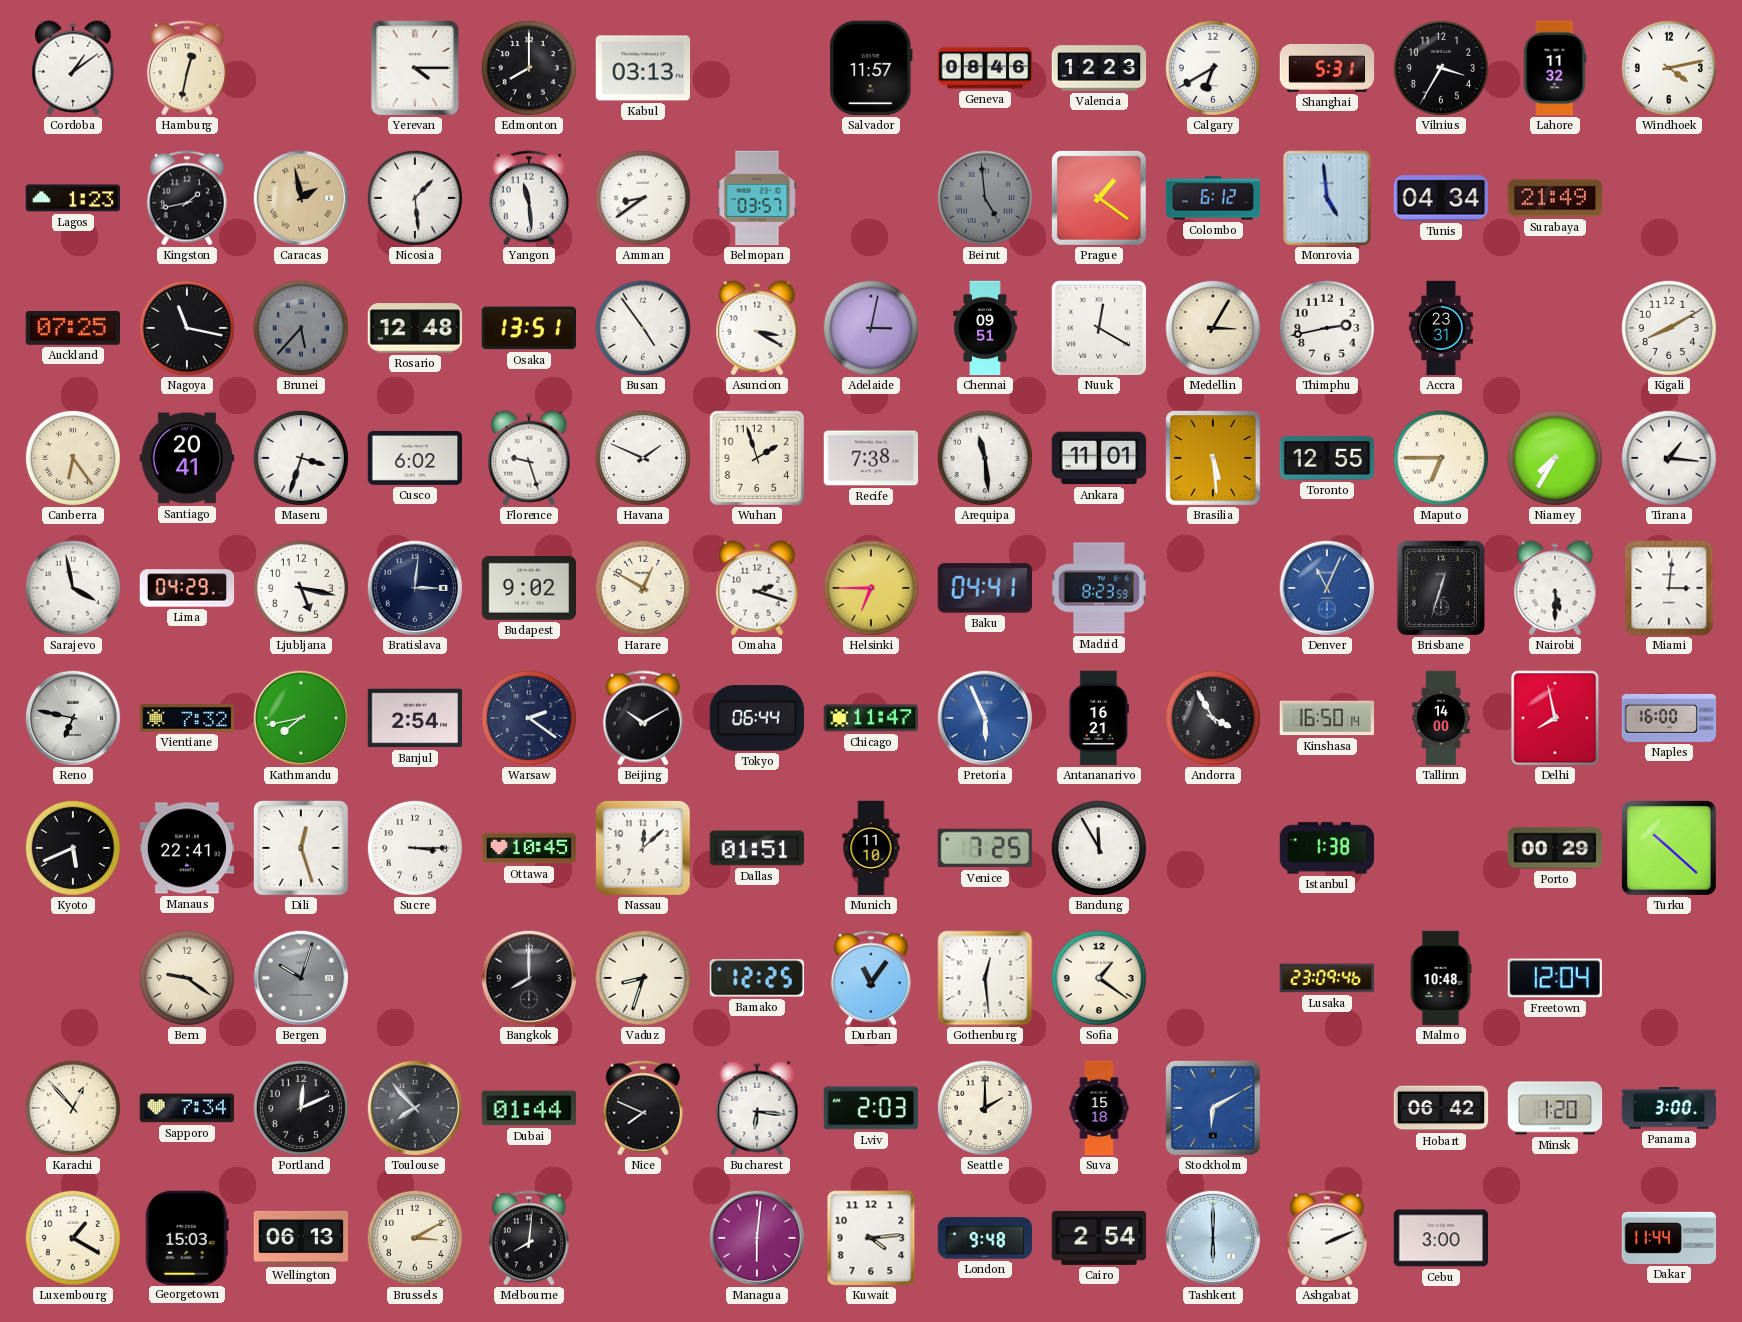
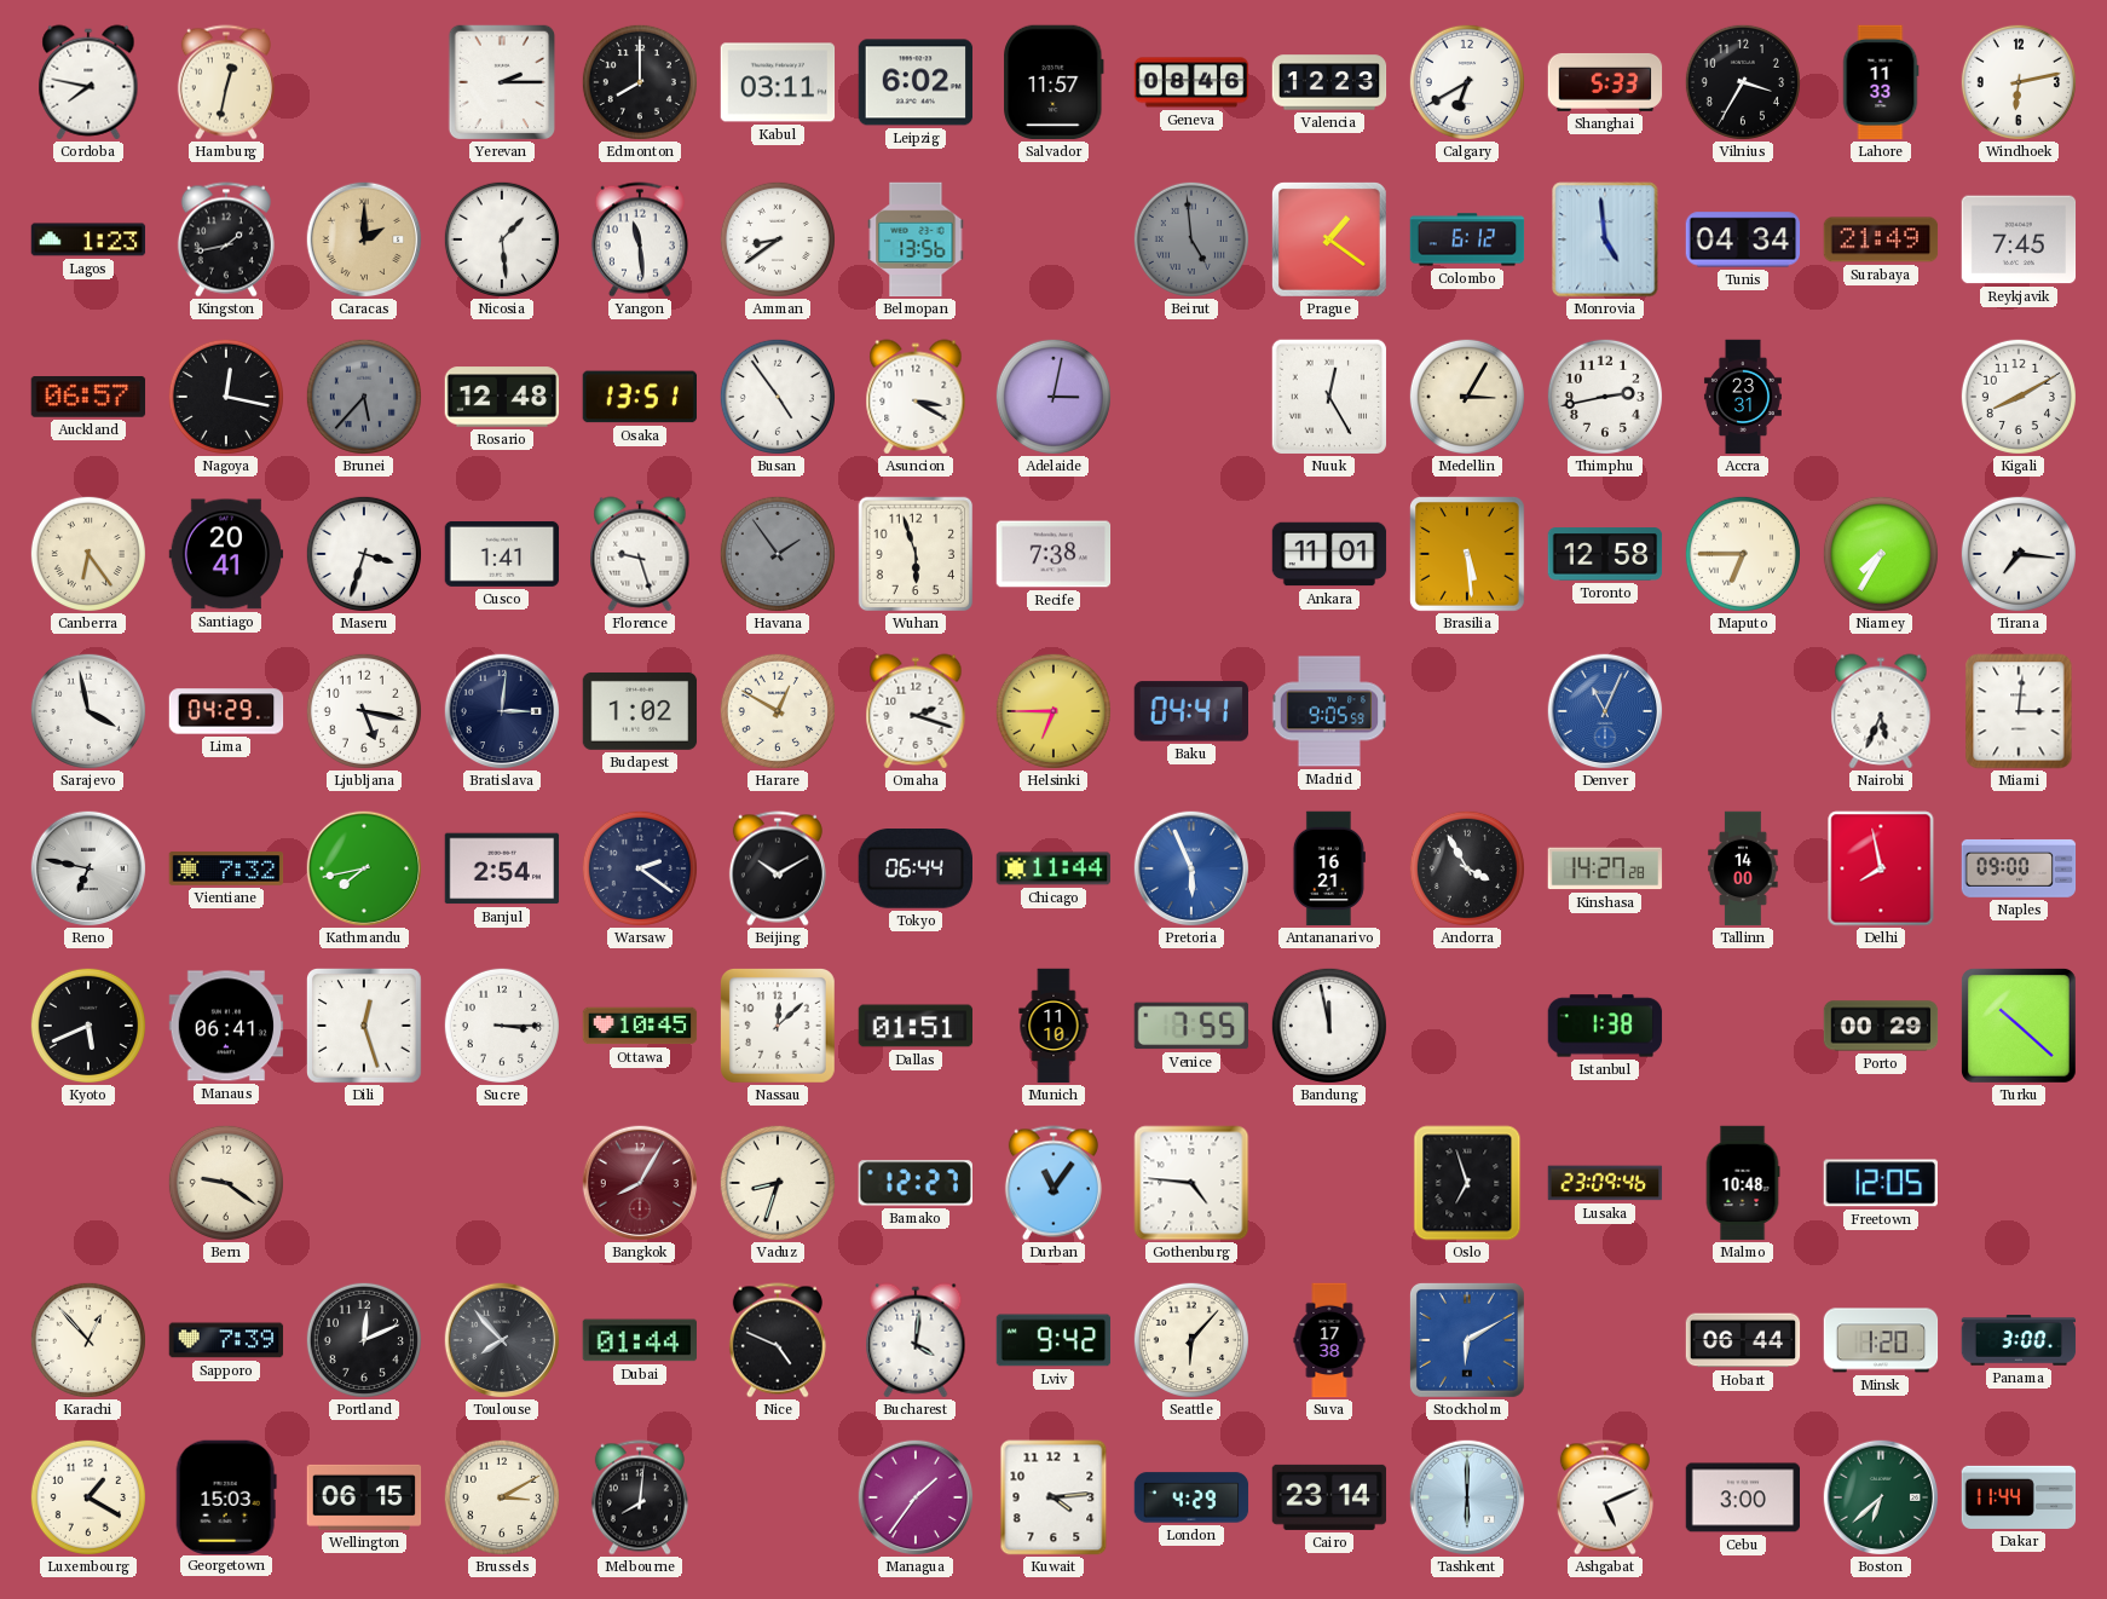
Cordoba: 1:09 -> 7:47
Yerevan: 4:15 -> 2:15
Kabul: 03:13 -> 03:11
Leipzig: none -> 6:02
Shanghai: 5:31 -> 5:33
Lahore: 11:32 -> 11:33
Windhoek: 4:13 -> 6:13
Caracas: 1:58 -> 2:00
Belmopan: 03:57 -> 13:56
Reykjavik: none -> 7:45
Auckland: 07:25 -> 06:57
Nagoya: 11:17 -> 12:17
Chennai: 09:51 -> none
Nuuk: 12:20 -> 12:25
Cusco: 6:02 -> 1:41
Havana: 1:49 -> 1:54
Havana dial: white -> grey
Wuhan: 1:57 -> 5:57
Arequipa: 11:29 -> none
Toronto: 12:55 -> 12:58
Tirana: 1:16 -> 7:16
Budapest: 9:02 -> 1:02
Madrid: 8:23 -> 9:05
Brisbane: 12:33 -> none
Nairobi: 5:30 -> 5:34
Chicago: 11:47 -> 11:44
Kinshasa: 16:50 -> 14:27
Naples: 16:00 -> 09:00
Manaus: 22:41 -> 06:41
Venice: 7:25 -> 7:55
Bandung: 11:55 -> 11:58
Bergen: 10:03 -> none
Bangkok: 8:00 -> 8:05
Bangkok dial: black -> burgundy
Bamako: 12:25 -> 12:27
Gothenburg: 12:29 -> 4:46
Sofia: 1:21 -> none
Oslo: none -> 6:57
Freetown: 12:04 -> 12:05
Sapporo: 7:34 -> 7:39
Nice: 7:49 -> 4:49
Bucharest: 6:16 -> 4:01
Lviv: 2:03 -> 9:42
Seattle: 2:00 -> 6:07
Suva: 15:18 -> 17:38
Hobart: 06:42 -> 06:44
Wellington: 06:13 -> 06:15
Managua: 6:01 -> 1:36
London: 9:48 -> 4:29
Cairo: 2:54 -> 23:14
Ashgabat: 2:11 -> 5:11
Boston: none -> 6:38
